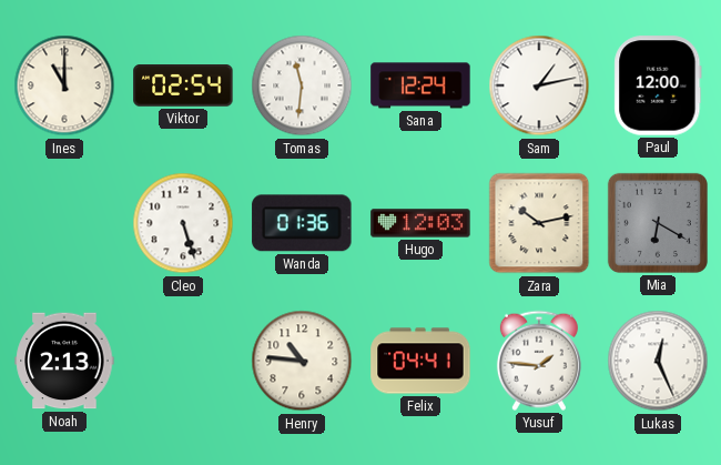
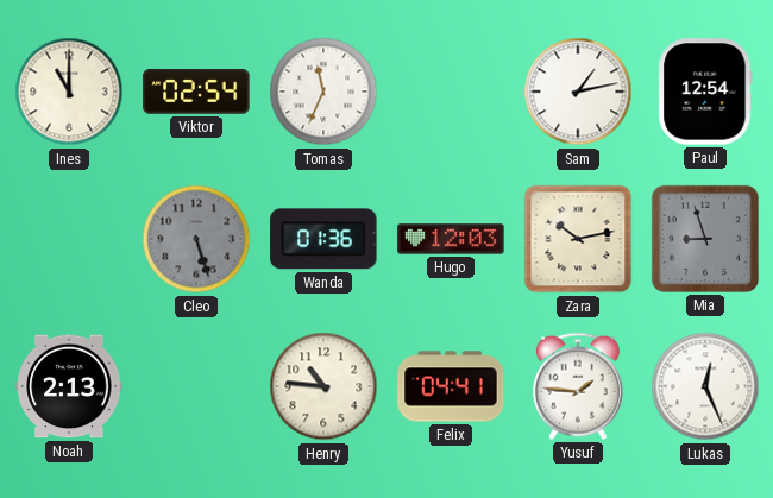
Tomas: 11:31 -> 11:34
Sana: 12:24 -> none
Paul: 12:00 -> 12:54
Cleo dial: white -> grey
Mia: 6:20 -> 8:57
